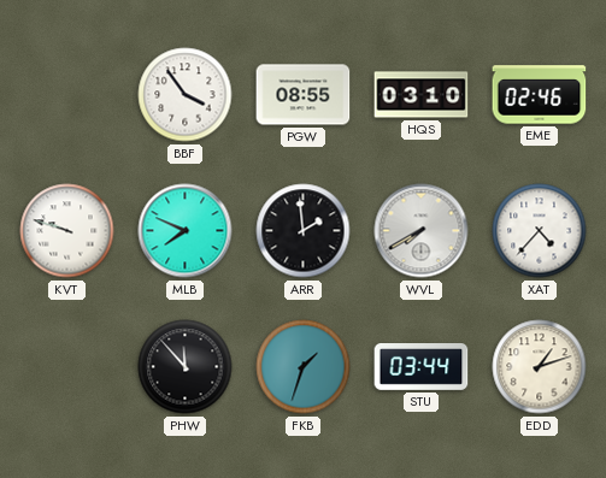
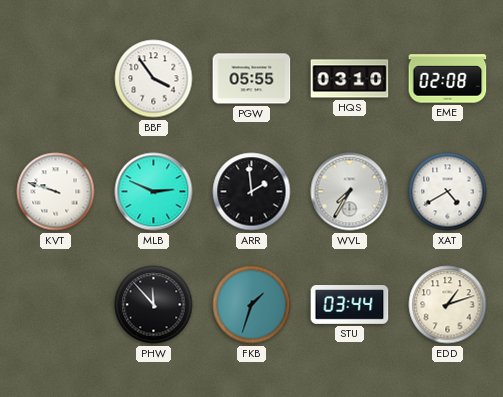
PGW: 08:55 -> 05:55
EME: 02:46 -> 02:08
MLB: 7:49 -> 2:49
WVL: 7:40 -> 7:35
XAT: 4:37 -> 4:40
